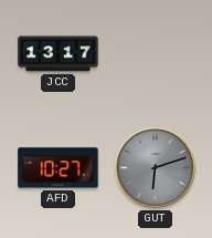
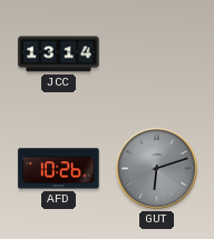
JCC: 13:17 -> 13:14
AFD: 10:27 -> 10:26
